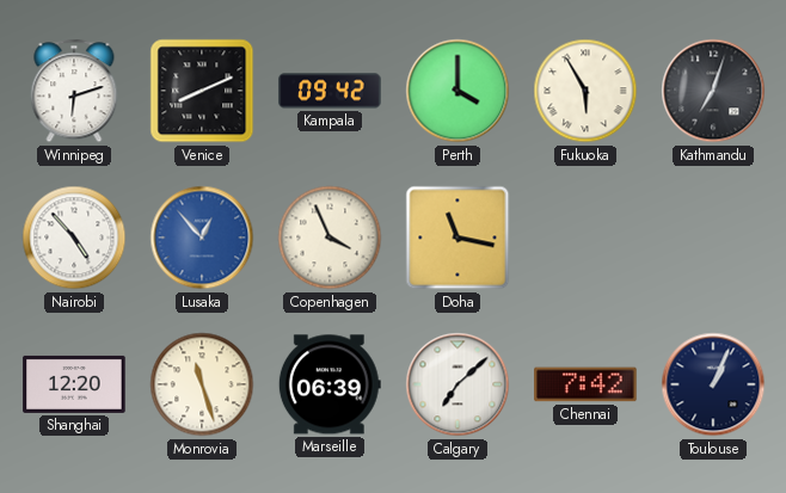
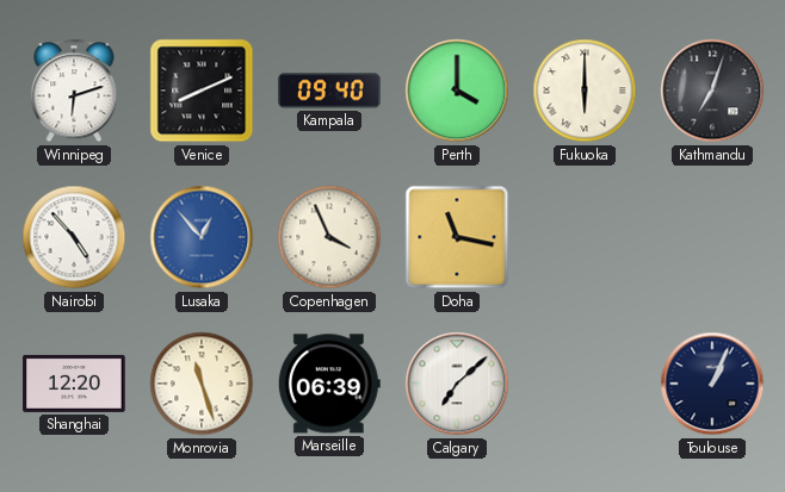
Kampala: 09:42 -> 09:40
Fukuoka: 5:55 -> 6:00
Chennai: 7:42 -> none
